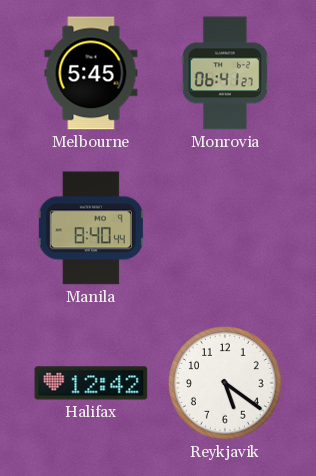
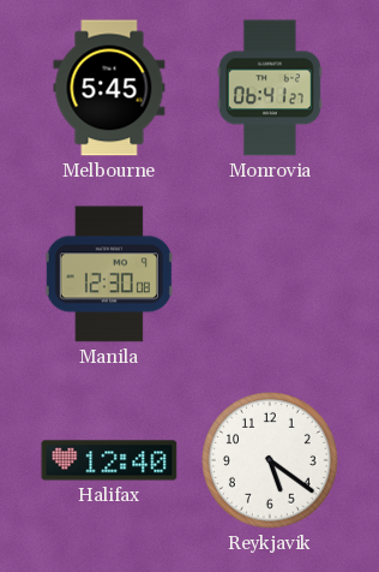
Manila: 8:40 -> 12:30
Halifax: 12:42 -> 12:40
